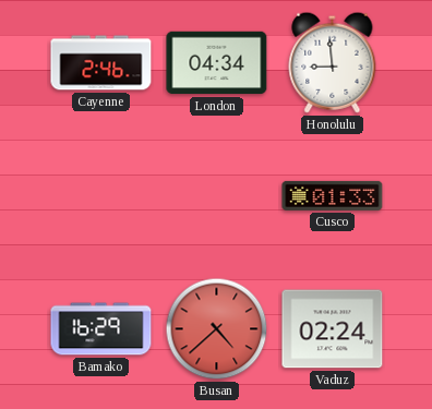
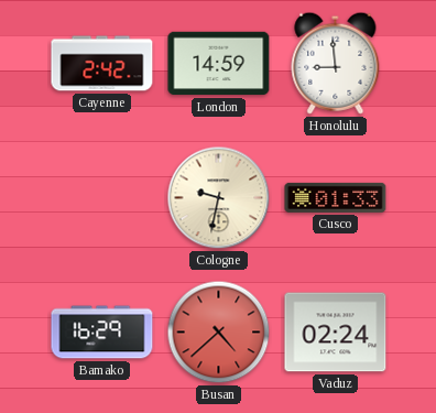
Cayenne: 2:46 -> 2:42
London: 04:34 -> 14:59
Cologne: none -> 9:32
